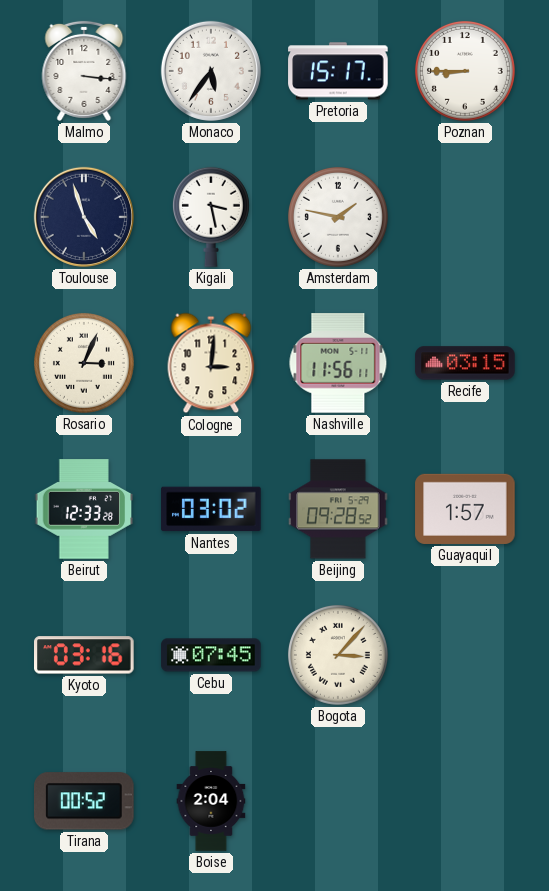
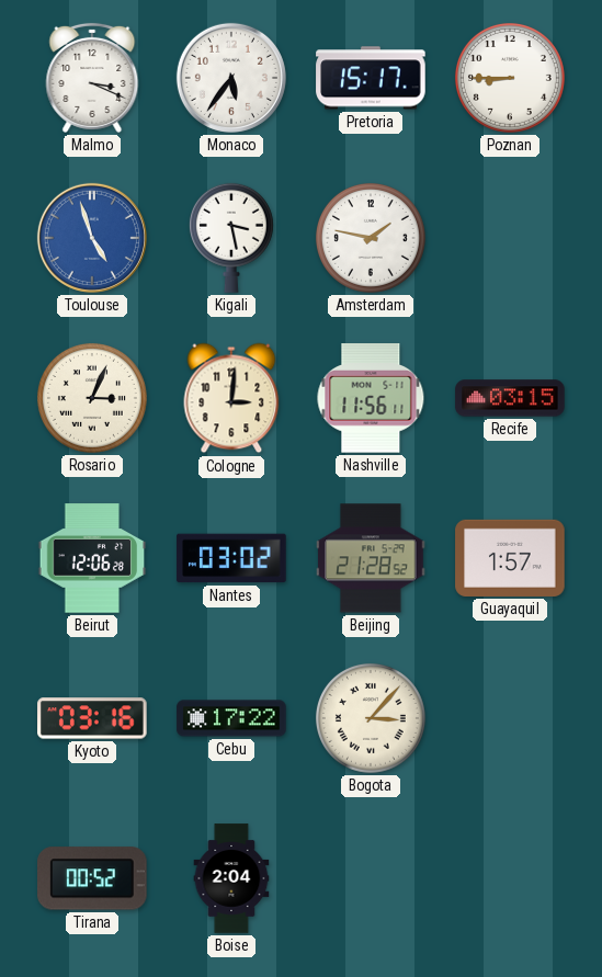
Malmo: 3:16 -> 3:19
Toulouse dial: navy -> blue
Beirut: 12:33 -> 12:06
Beijing: 09:28 -> 21:28
Cebu: 07:45 -> 17:22
